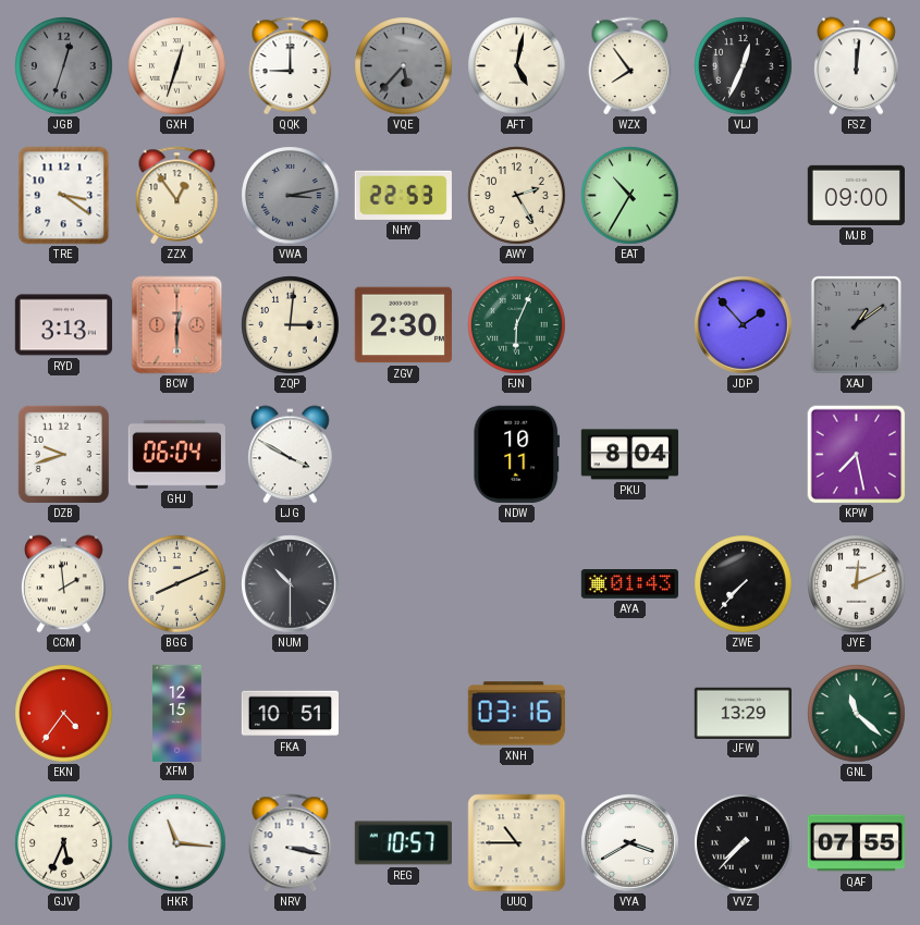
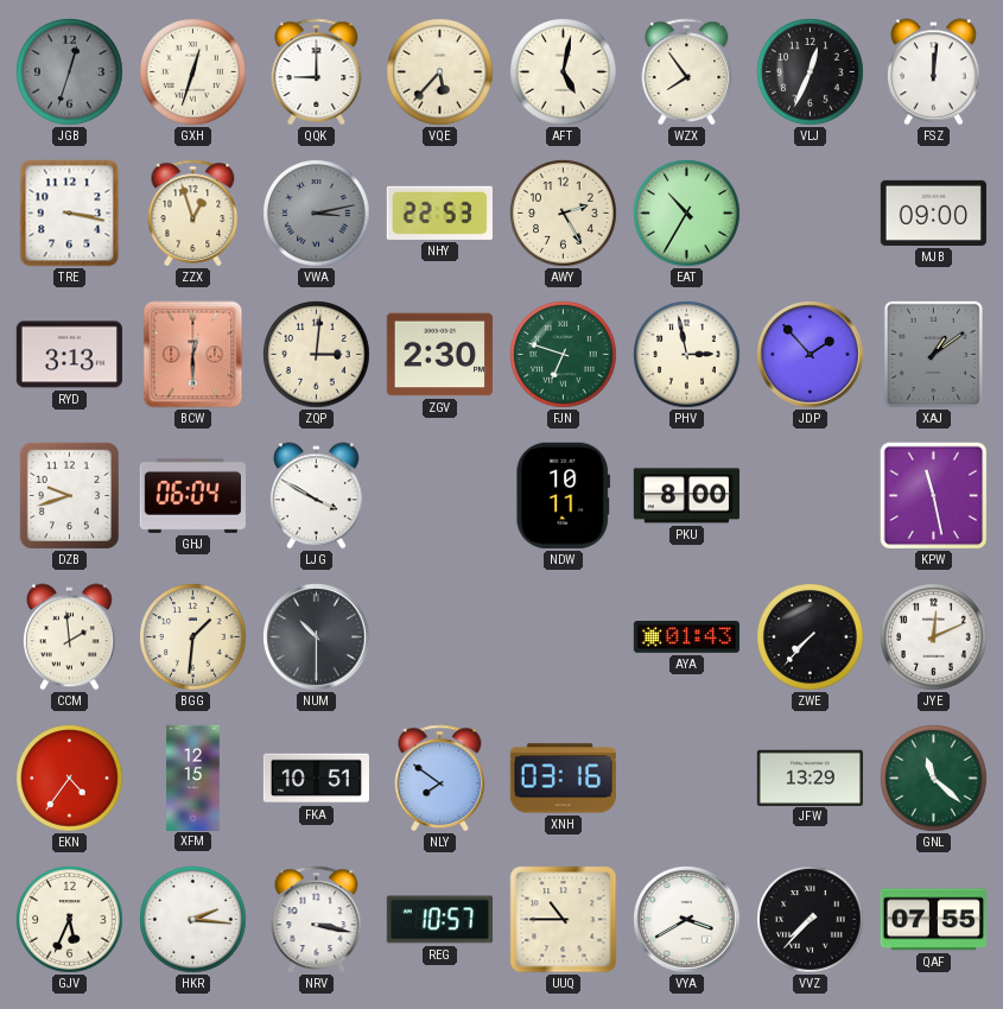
VQE dial: grey -> cream
TRE: 3:21 -> 3:17
ZZX: 12:54 -> 12:57
FJN: 6:04 -> 6:48
PHV: none -> 2:58
PKU: 8:04 -> 8:00
KPW: 7:28 -> 11:28
BGG: 8:11 -> 1:31
NLY: none -> 7:51
HKR: 11:16 -> 2:16
